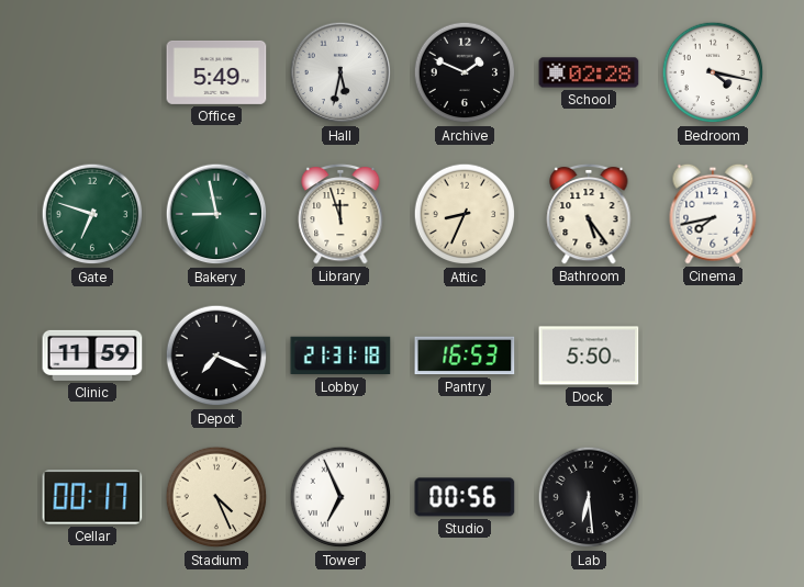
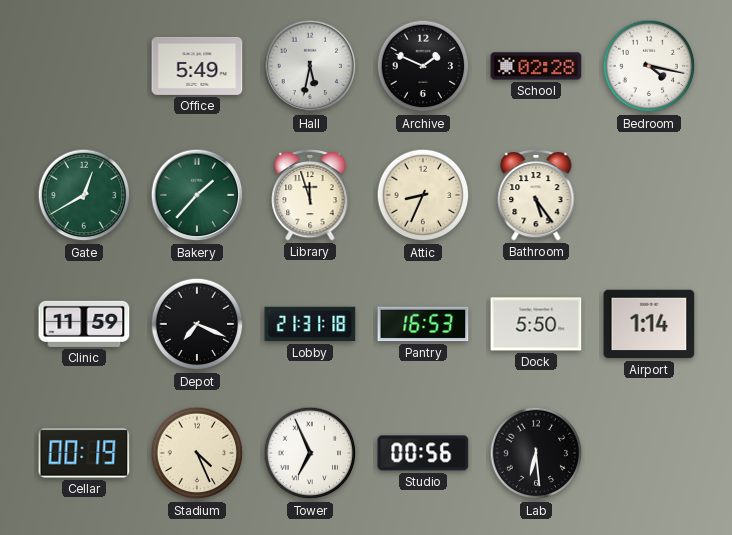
Gate: 6:48 -> 12:40
Bakery: 8:58 -> 1:37
Cinema: 7:43 -> none
Airport: none -> 1:14
Cellar: 00:17 -> 00:19
